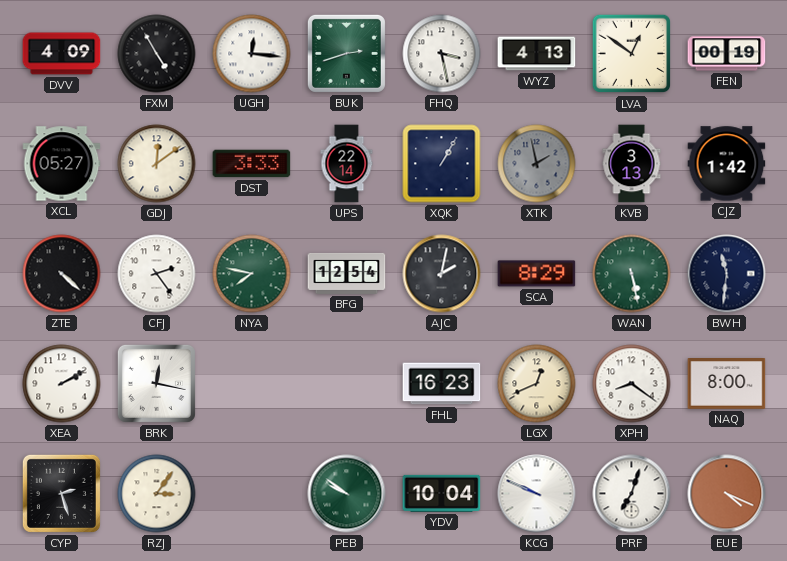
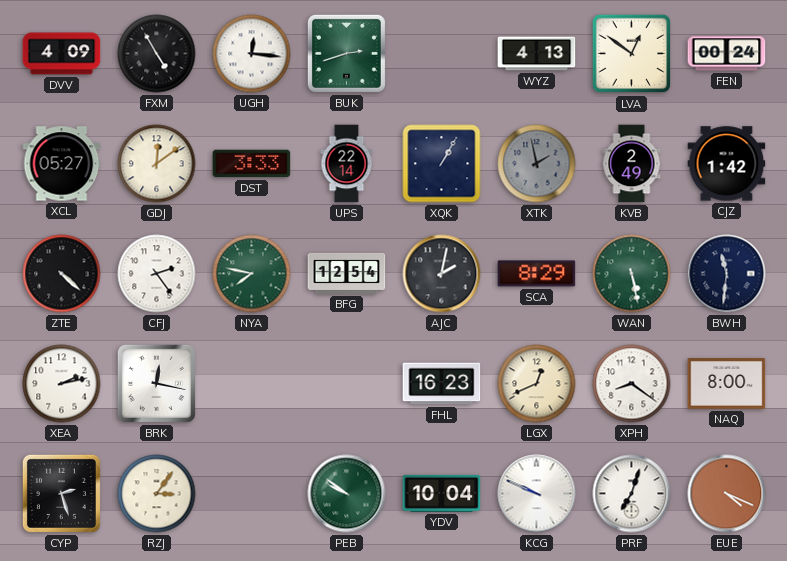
FHQ: 3:28 -> none
FEN: 00:19 -> 00:24
KVB: 3:13 -> 2:49
XEA: 2:10 -> 2:13
